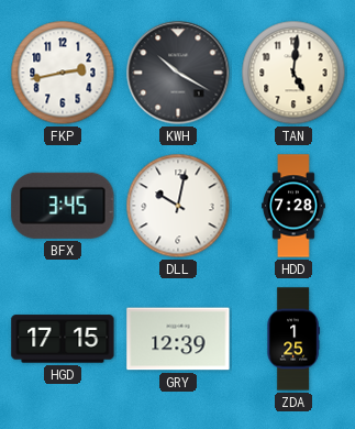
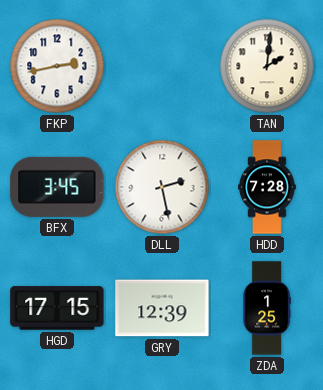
KWH: 10:20 -> none
TAN: 5:01 -> 2:01
DLL: 10:02 -> 2:28
